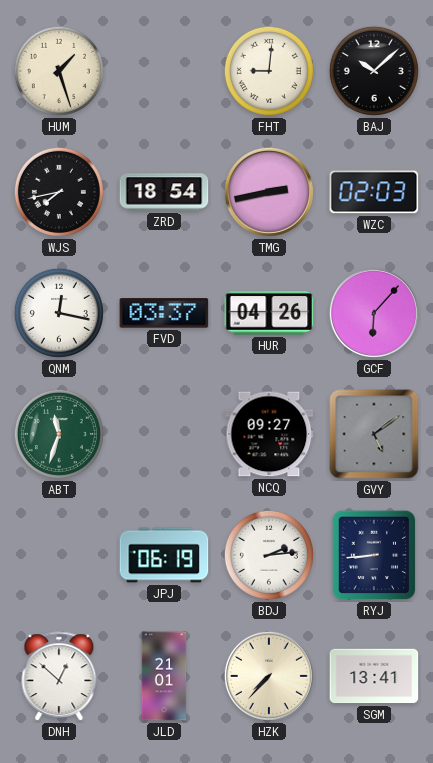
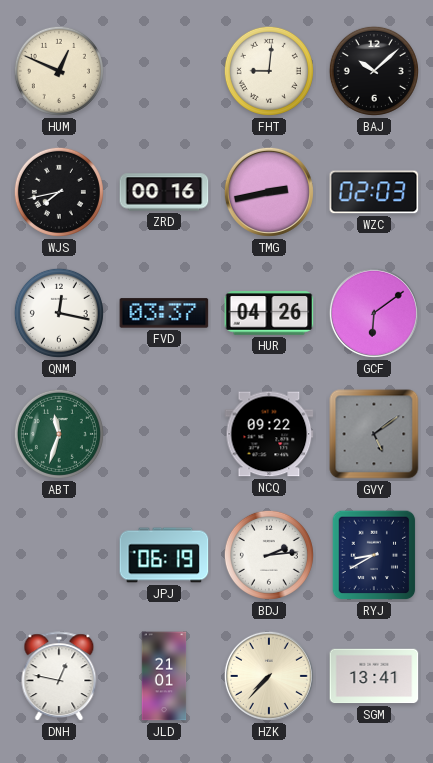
HUM: 1:27 -> 12:49
ZRD: 18:54 -> 00:16
GCF: 6:07 -> 6:09
NCQ: 09:27 -> 09:22
RYJ: 8:44 -> 8:40
DNH: 12:52 -> 12:47
